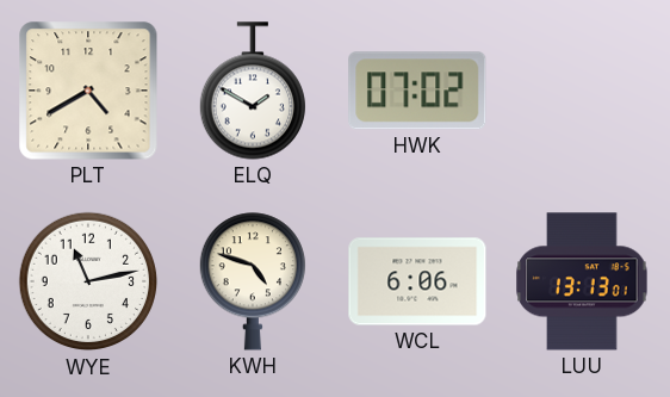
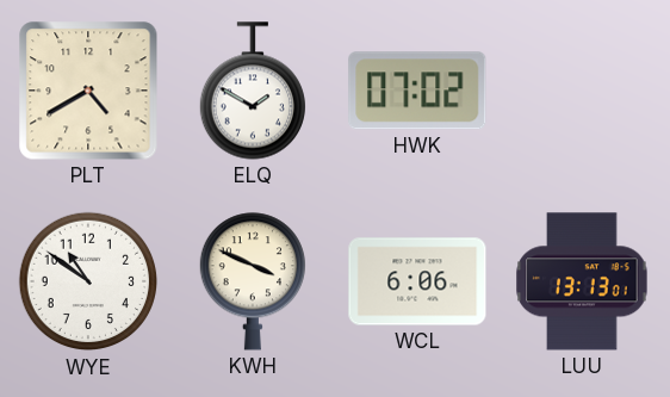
WYE: 11:13 -> 10:51
KWH: 4:48 -> 3:49
